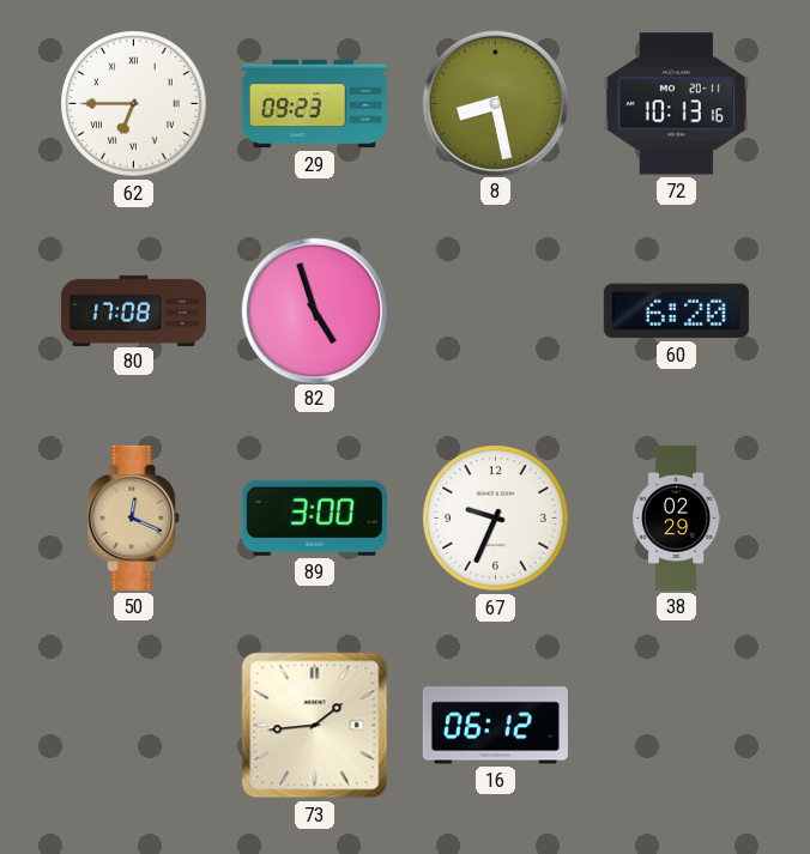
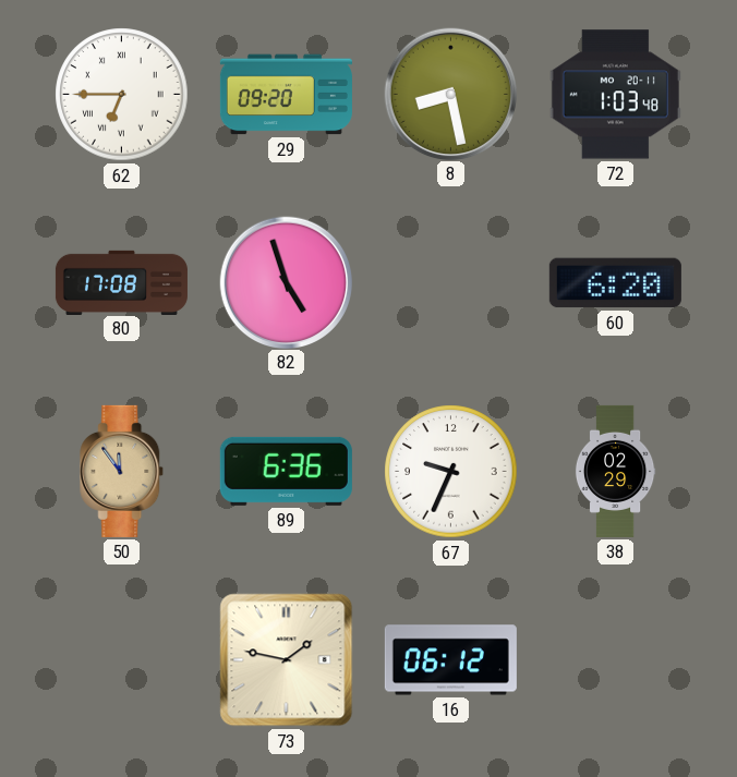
29: 09:23 -> 09:20
72: 10:13 -> 1:03
50: 12:19 -> 11:54
89: 3:00 -> 6:36
73: 1:44 -> 1:47
